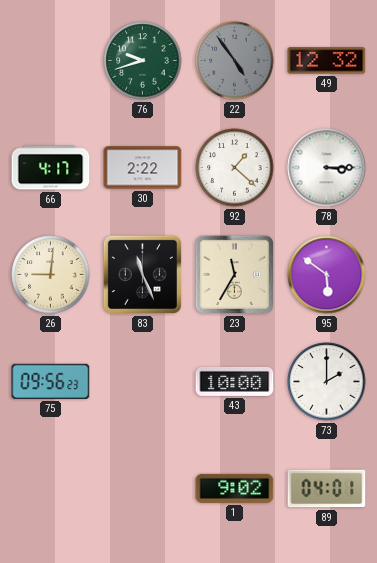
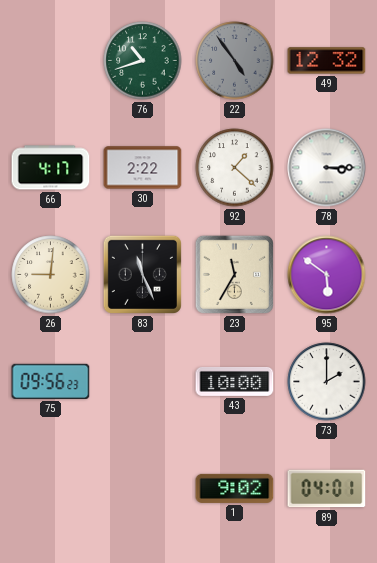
76: 9:42 -> 10:42
